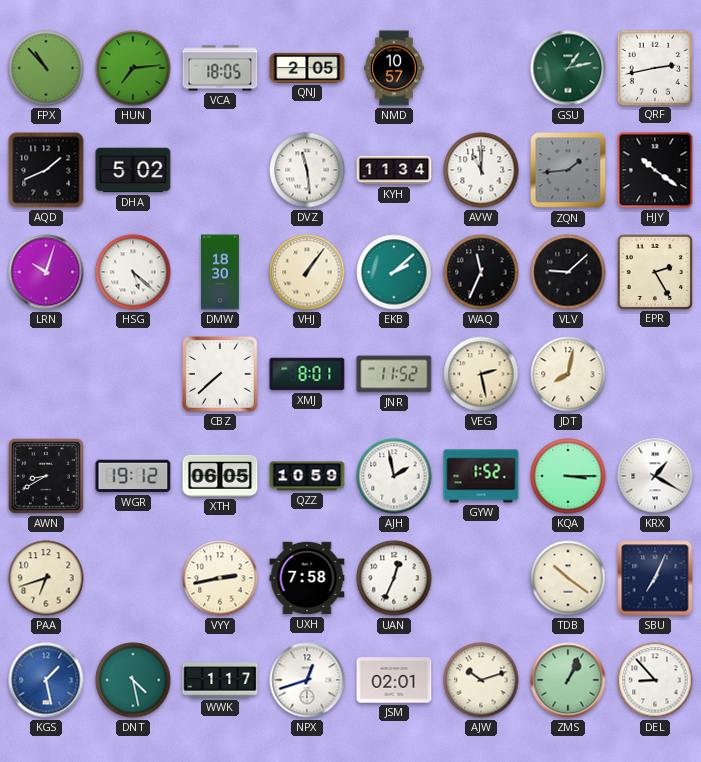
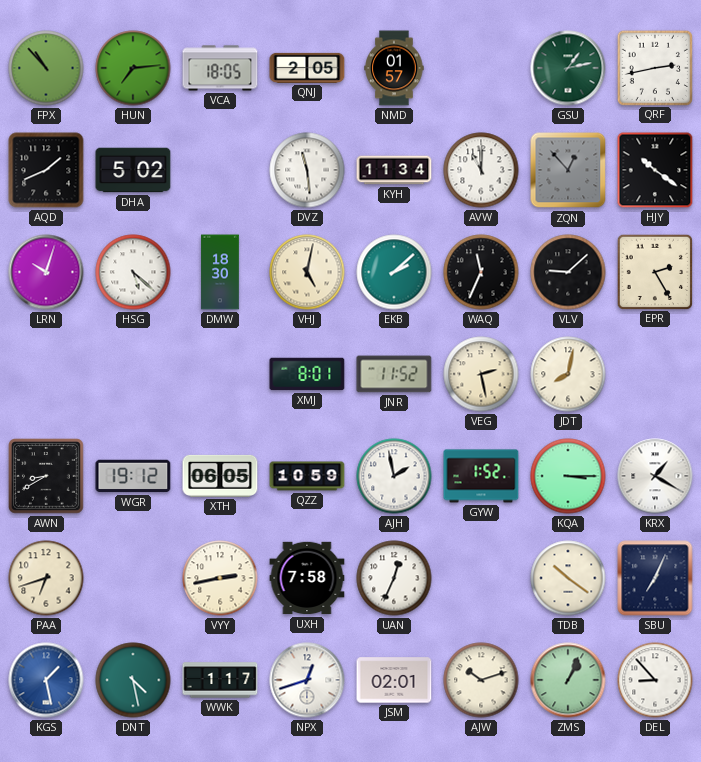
NMD: 10:57 -> 01:57
ZQN: 1:44 -> 12:53
VHJ: 1:06 -> 5:02
CBZ: 7:38 -> none
